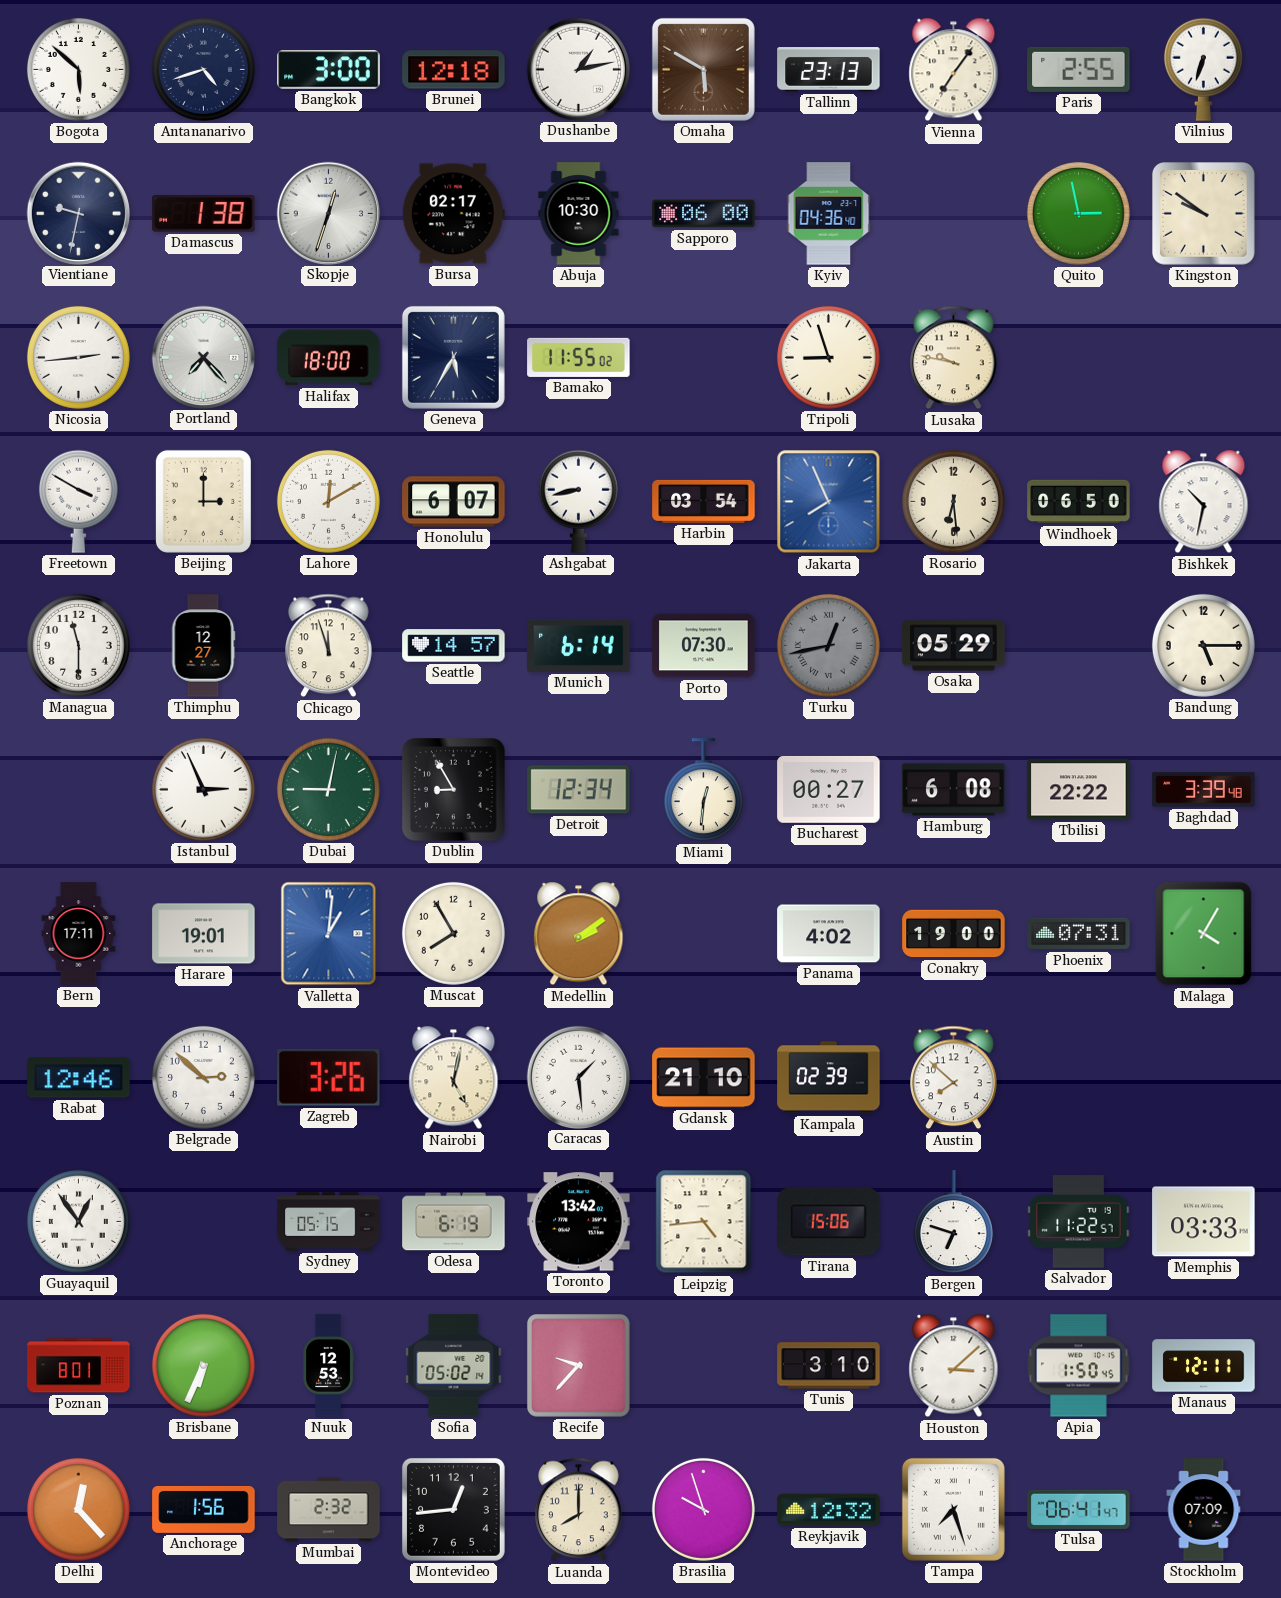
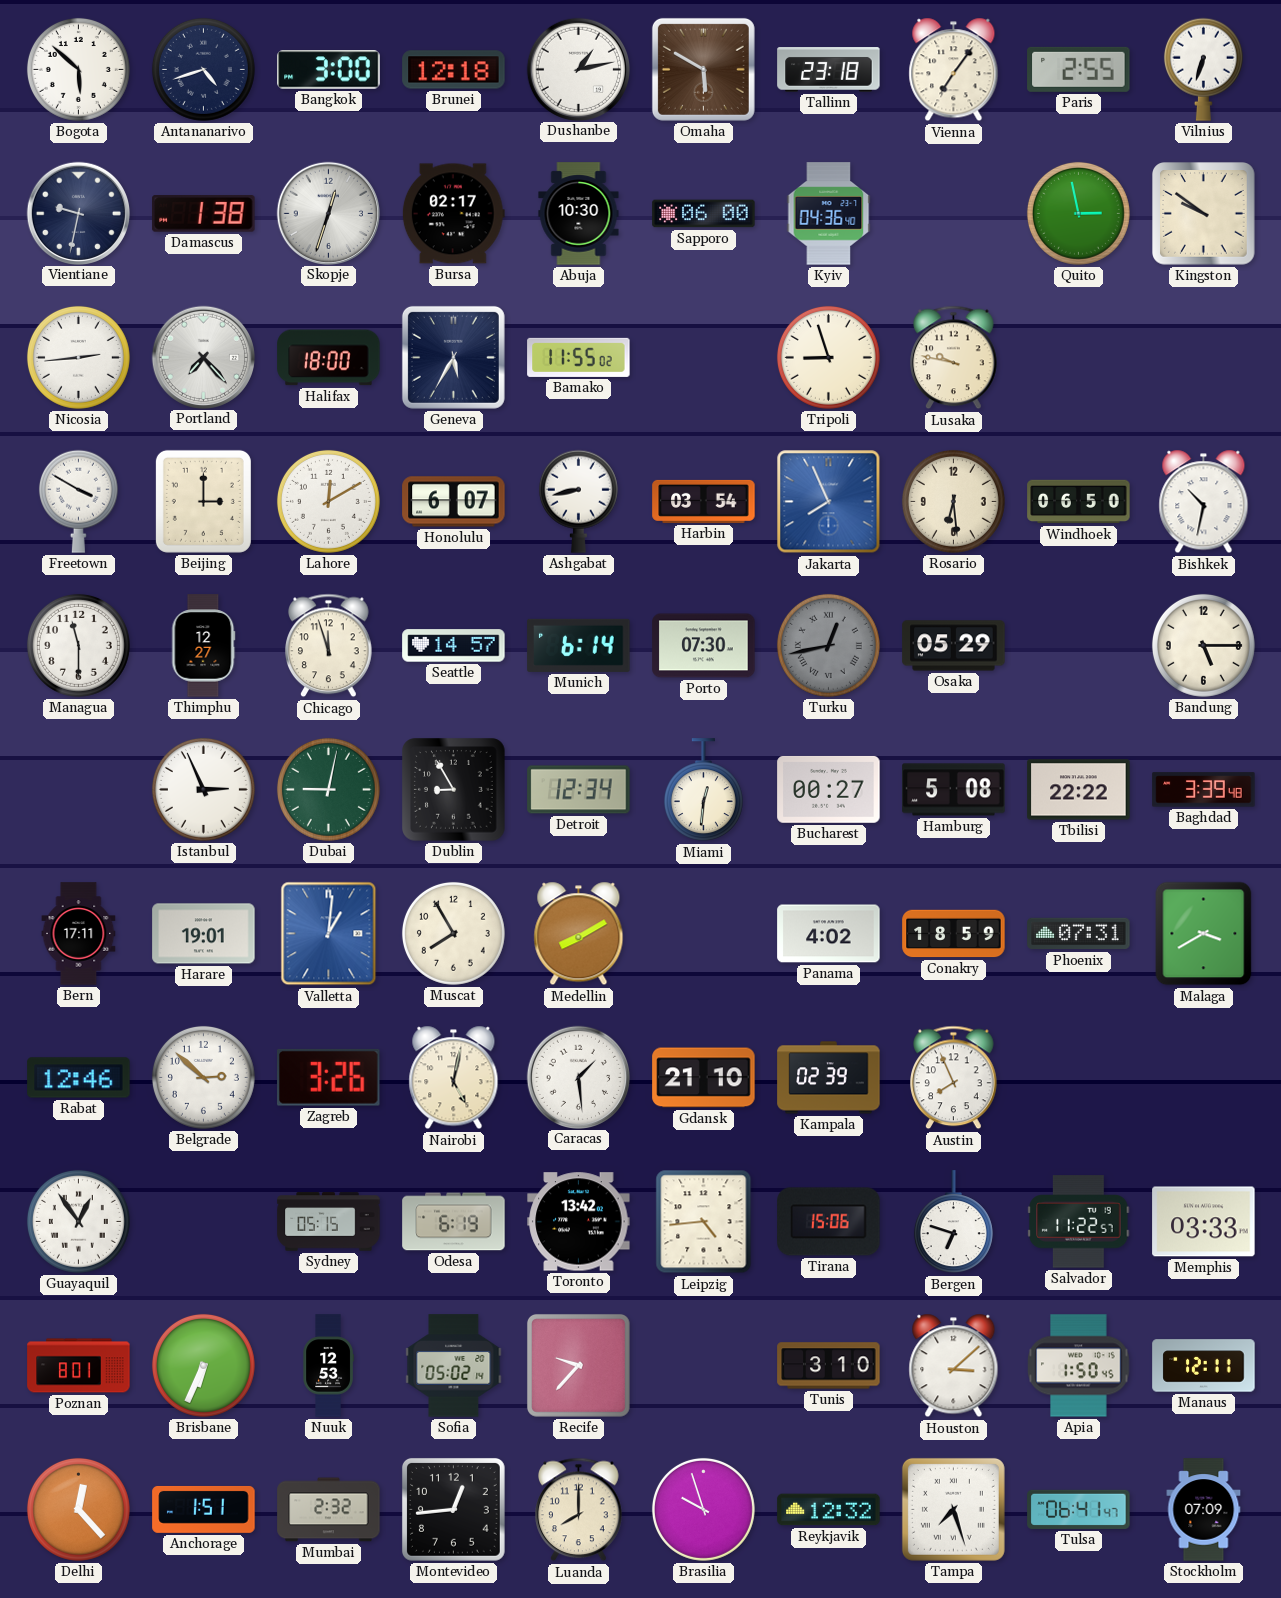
Tallinn: 23:13 -> 23:18
Hamburg: 6:08 -> 5:08
Medellin: 2:09 -> 8:10
Conakry: 19:00 -> 18:59
Malaga: 4:05 -> 3:40
Austin: 7:52 -> 7:56
Anchorage: 1:56 -> 1:51
